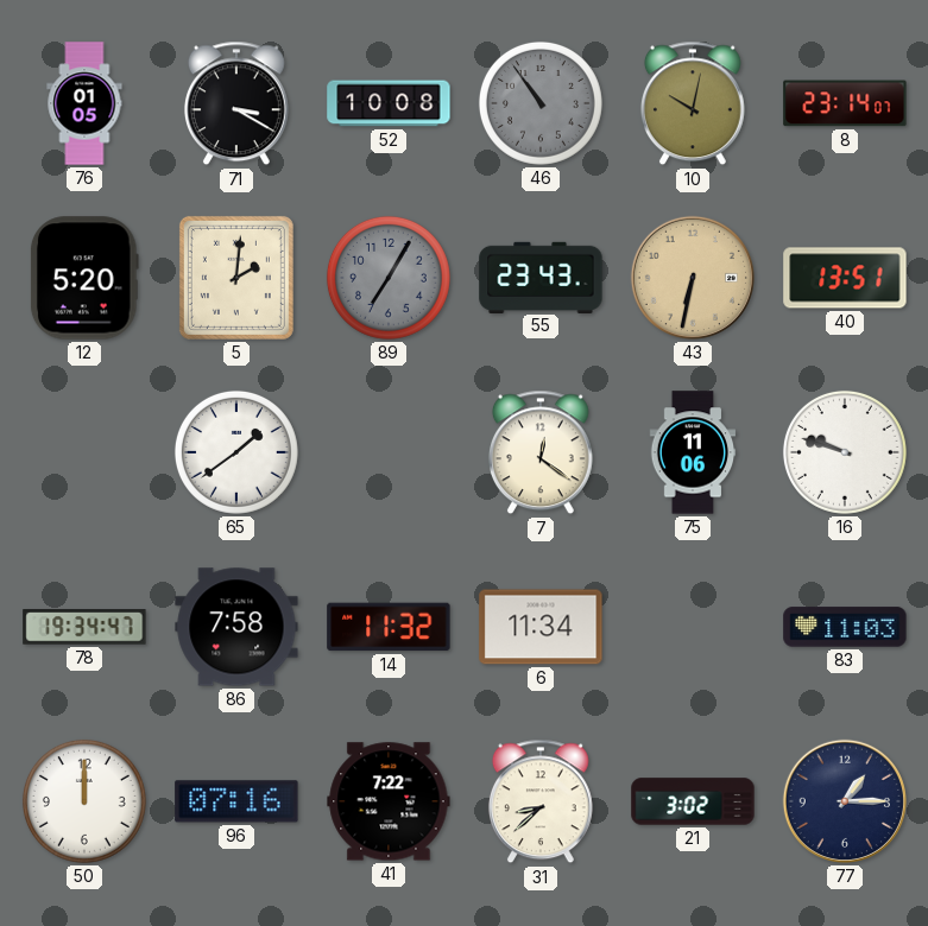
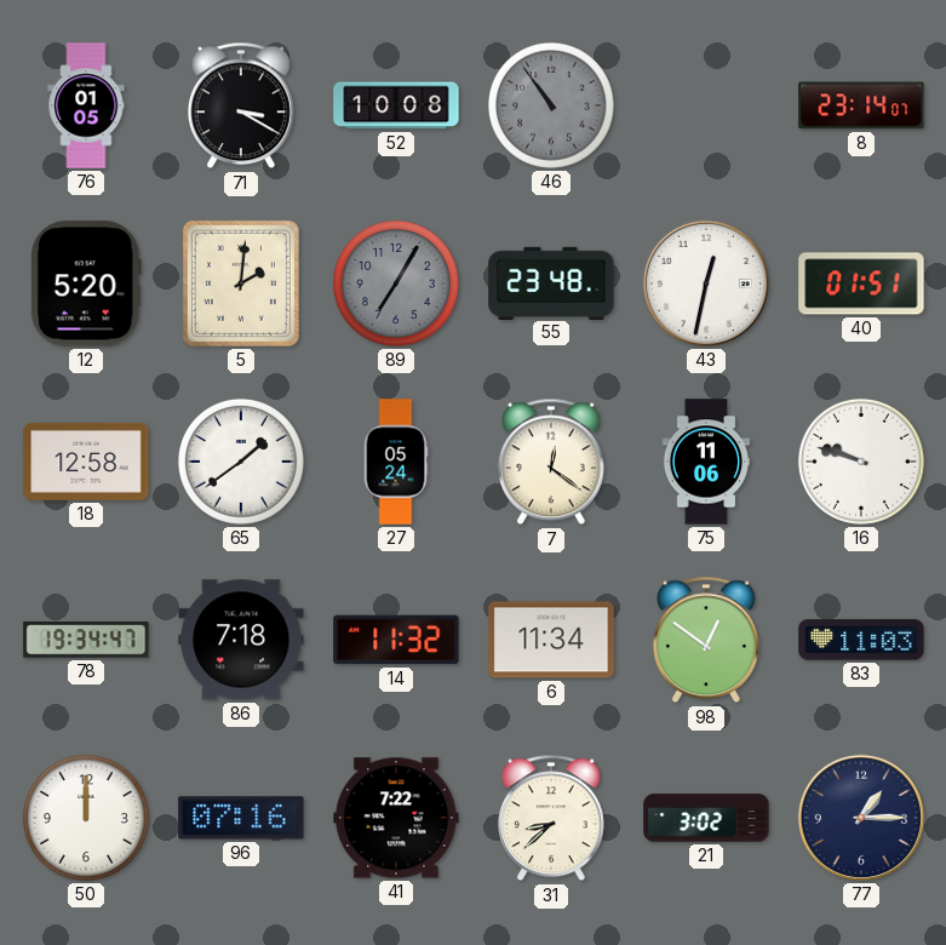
10: 10:02 -> none
55: 23:43 -> 23:48
43: 6:32 -> 12:32
43 dial: champagne -> white
40: 13:51 -> 01:51
18: none -> 12:58
27: none -> 05:24
86: 7:58 -> 7:18
98: none -> 12:51
